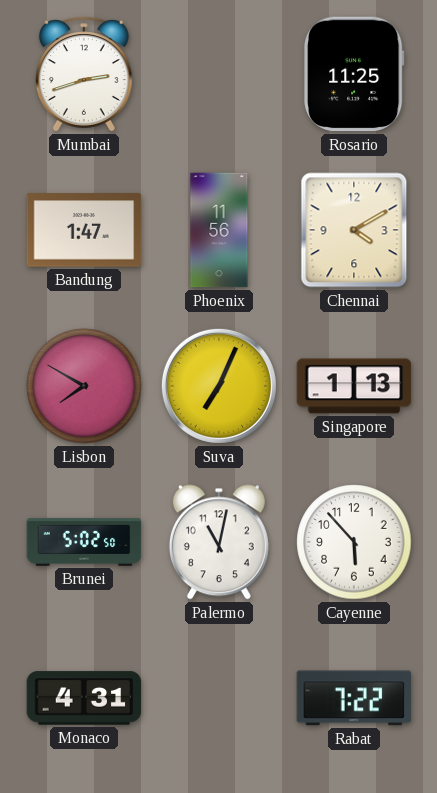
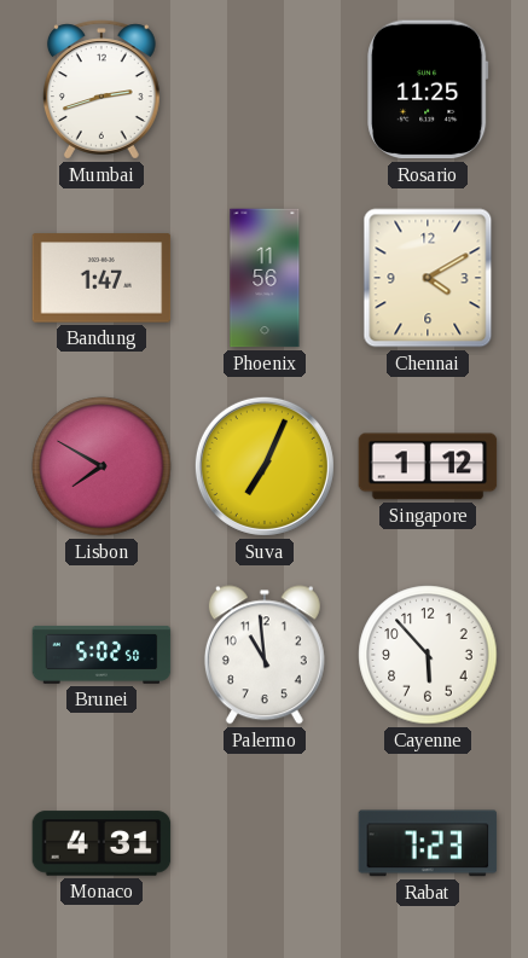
Singapore: 1:13 -> 1:12
Palermo: 11:02 -> 10:59
Rabat: 7:22 -> 7:23
